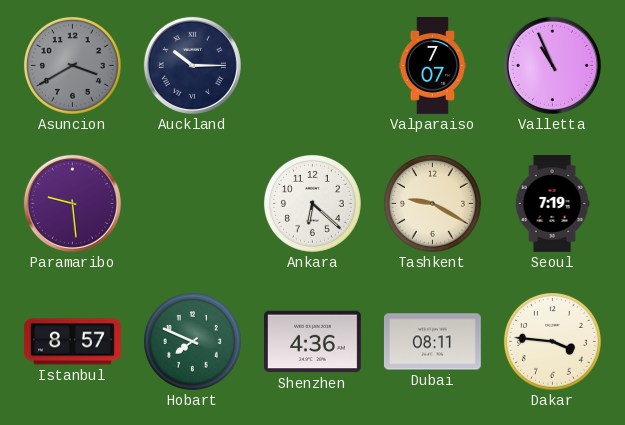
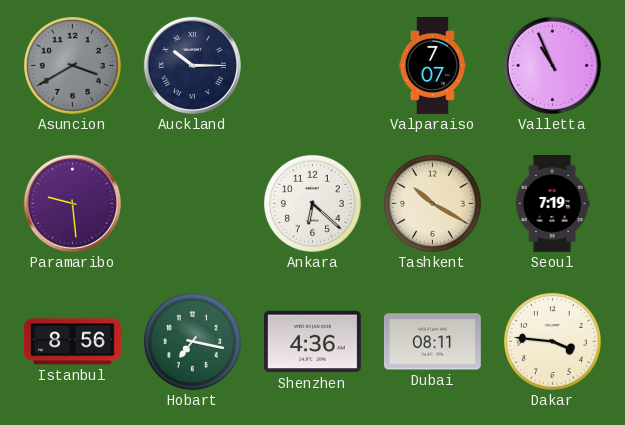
Tashkent: 9:20 -> 10:20
Istanbul: 8:57 -> 8:56
Hobart: 7:49 -> 7:17
